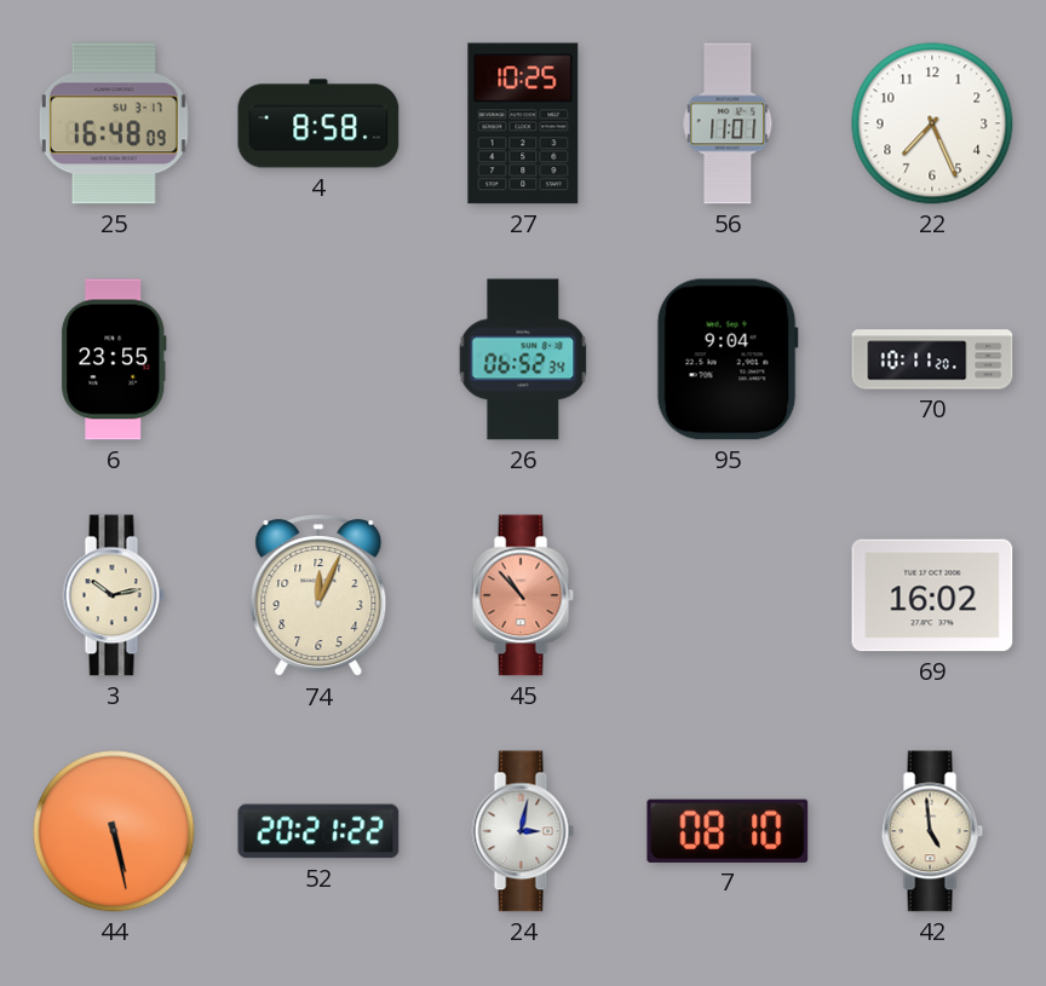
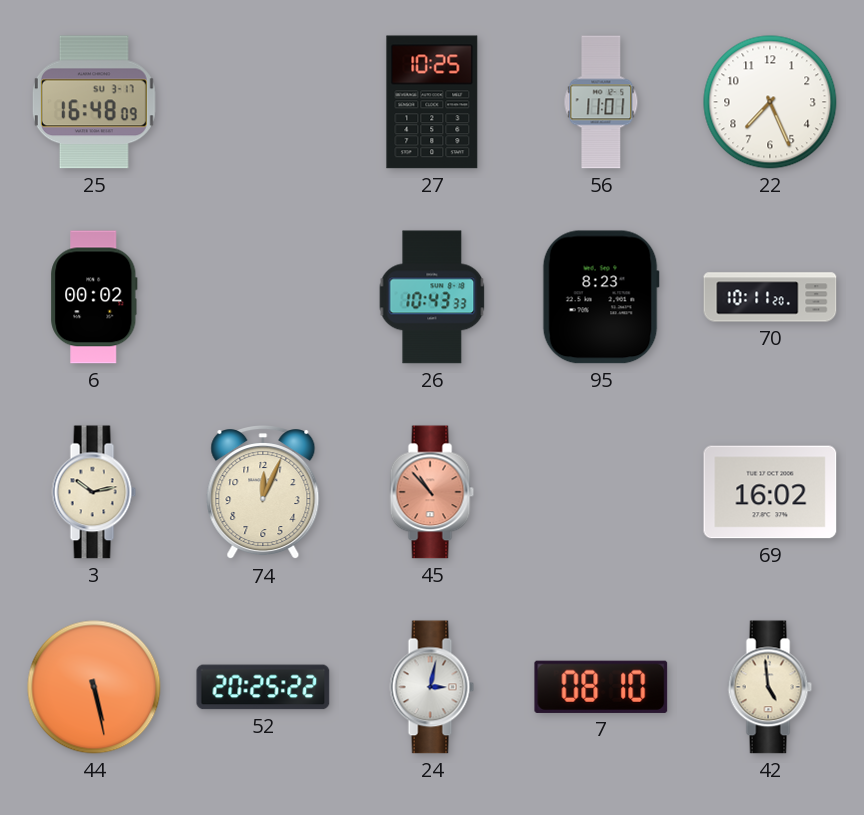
4: 8:58 -> none
6: 23:55 -> 00:02
26: 06:52 -> 10:43
95: 9:04 -> 8:23
52: 20:21 -> 20:25
